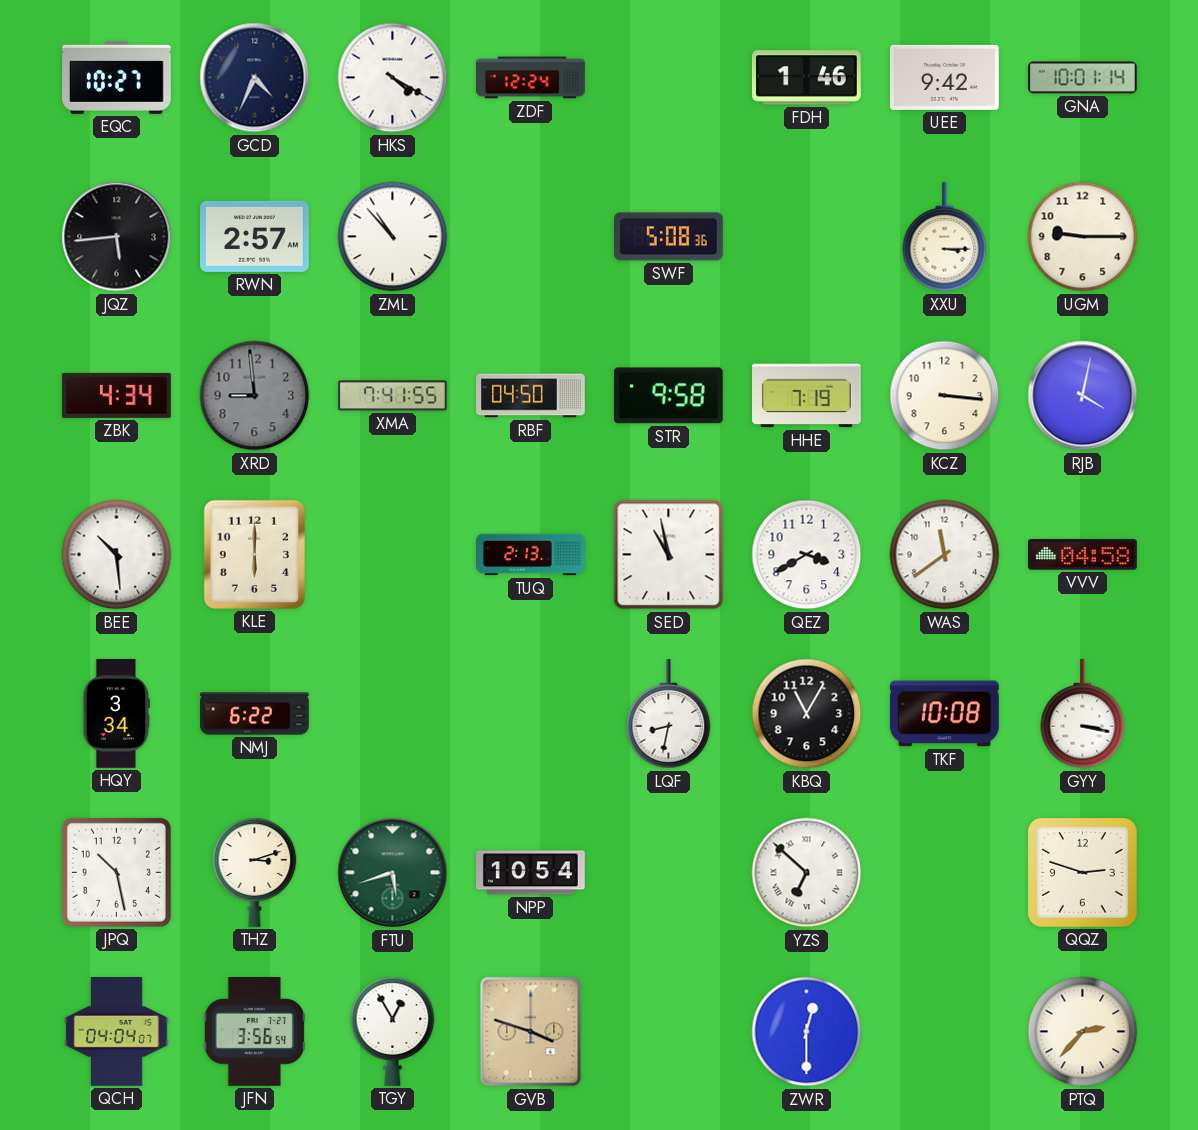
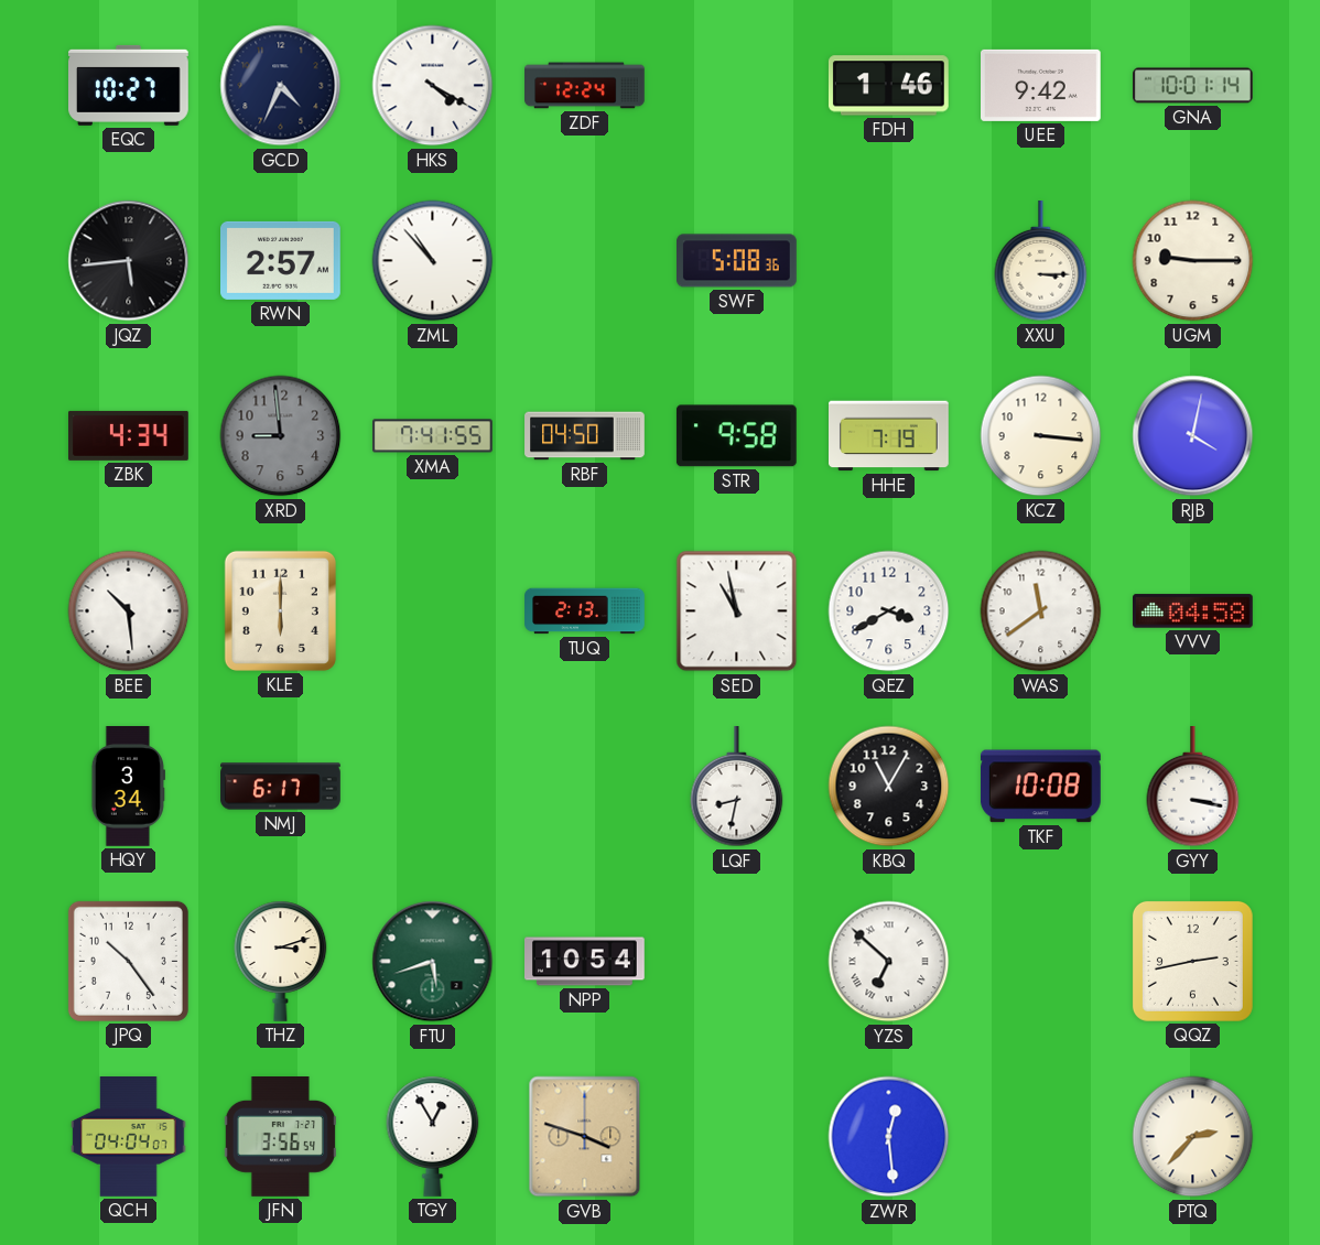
NMJ: 6:22 -> 6:17
JPQ: 10:28 -> 10:24
QQZ: 2:48 -> 2:43
ZWR: 12:30 -> 12:29
